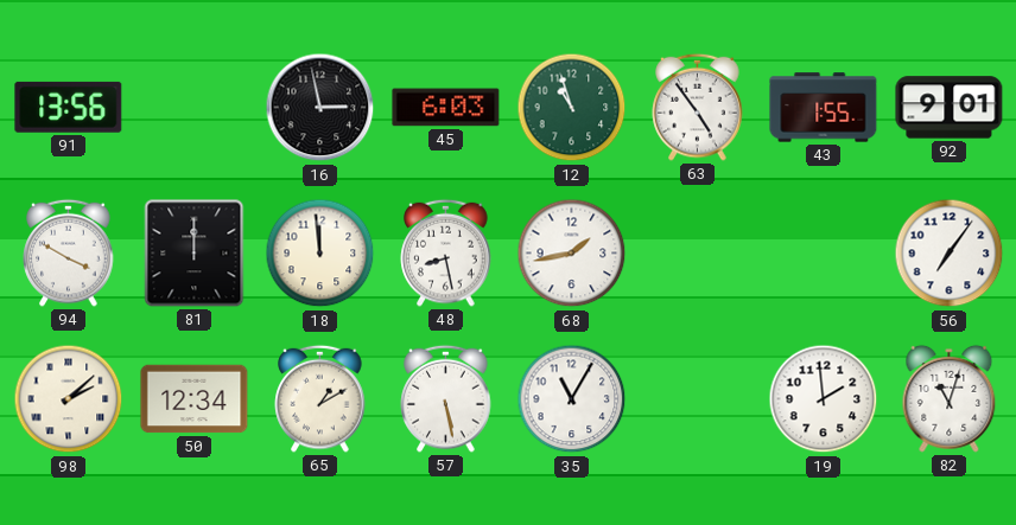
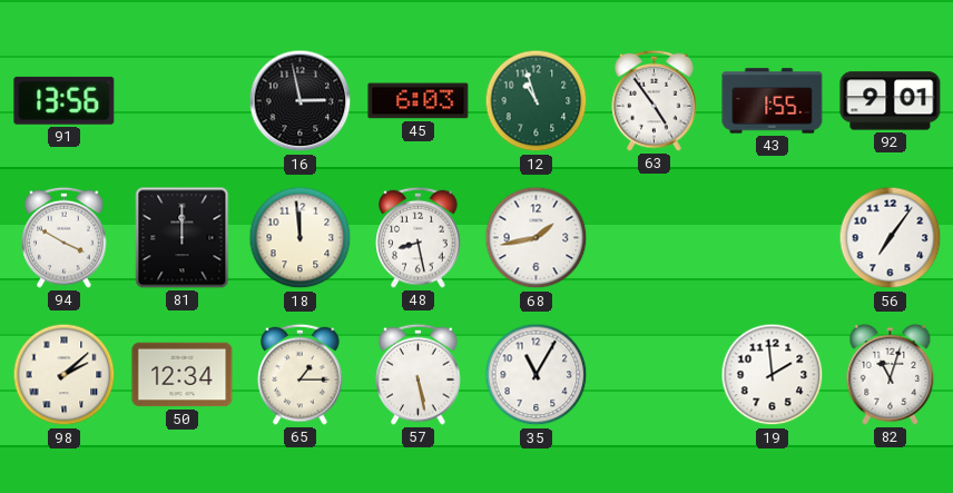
65: 1:10 -> 1:15
